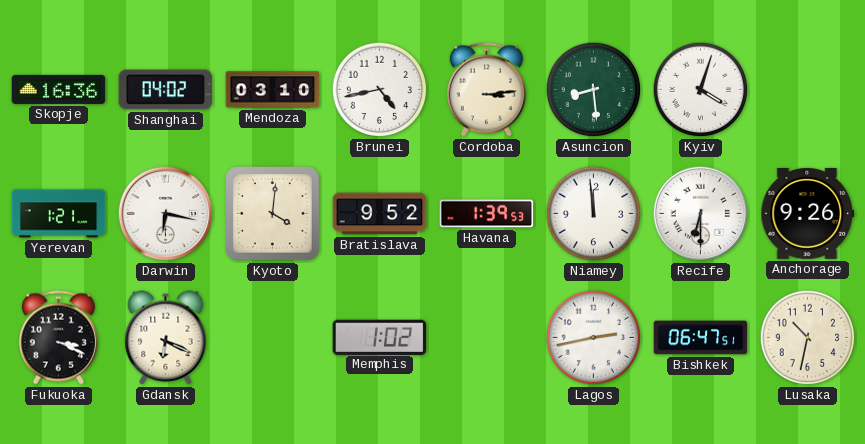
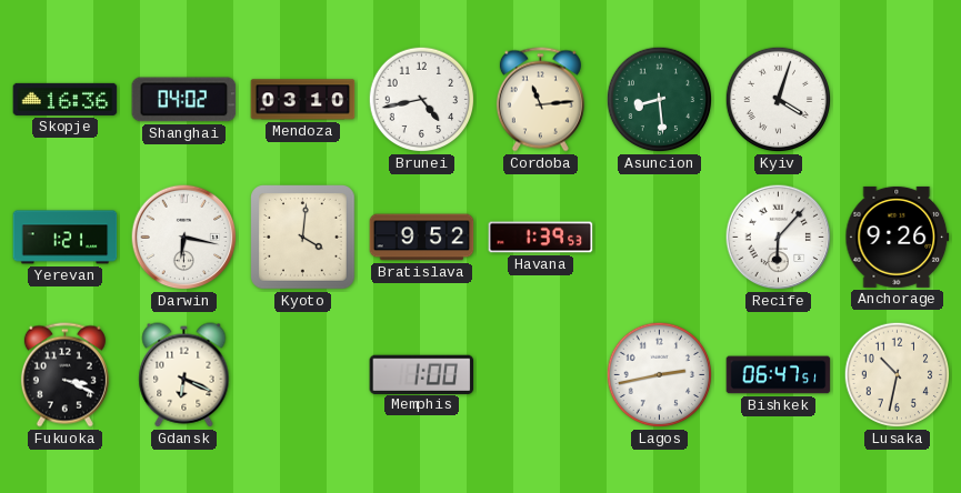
Cordoba: 3:14 -> 11:14
Niamey: 11:59 -> none
Recife: 6:30 -> 6:07
Memphis: 1:02 -> 1:00
